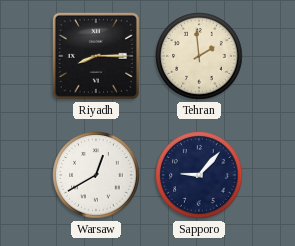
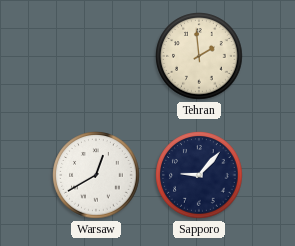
Riyadh: 8:15 -> none
